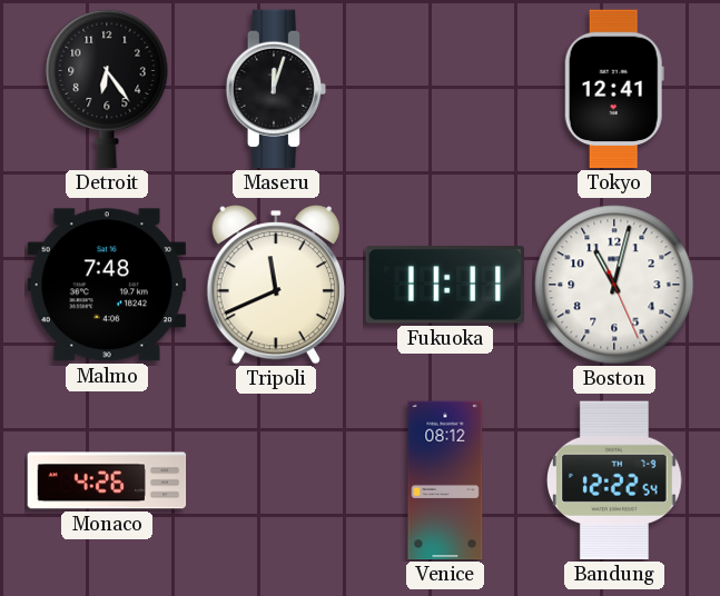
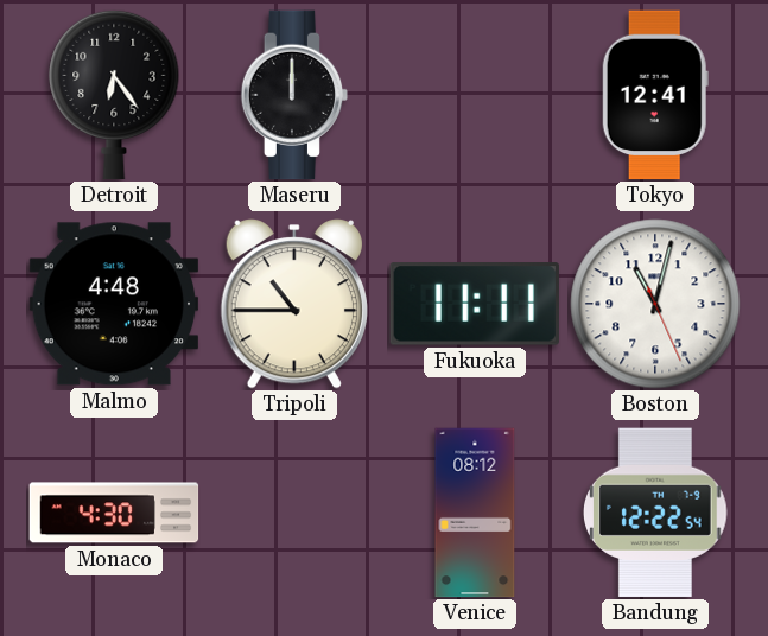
Maseru: 12:03 -> 12:00
Malmo: 7:48 -> 4:48
Tripoli: 11:41 -> 10:45
Monaco: 4:26 -> 4:30
